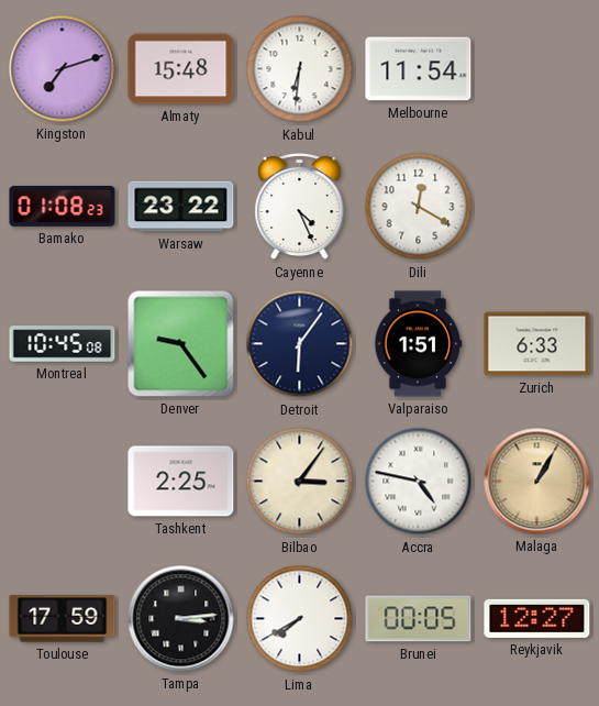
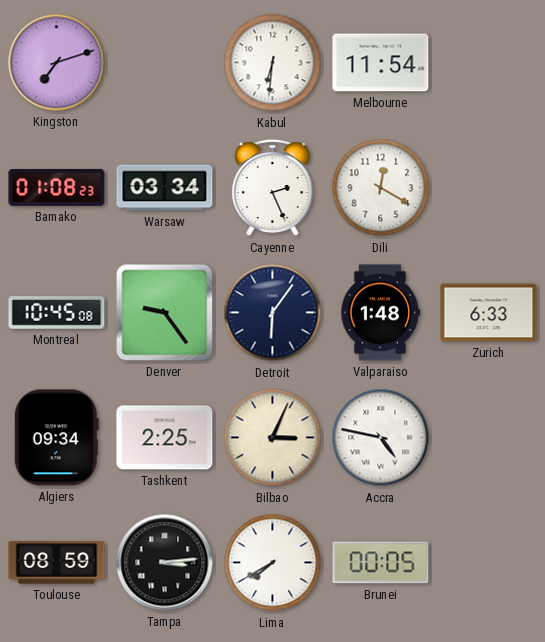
Almaty: 15:48 -> none
Warsaw: 23:22 -> 03:34
Cayenne: 4:26 -> 2:26
Valparaiso: 1:51 -> 1:48
Algiers: none -> 09:34
Bilbao: 3:06 -> 3:04
Malaga: 1:05 -> none
Toulouse: 17:59 -> 08:59
Reykjavik: 12:27 -> none
